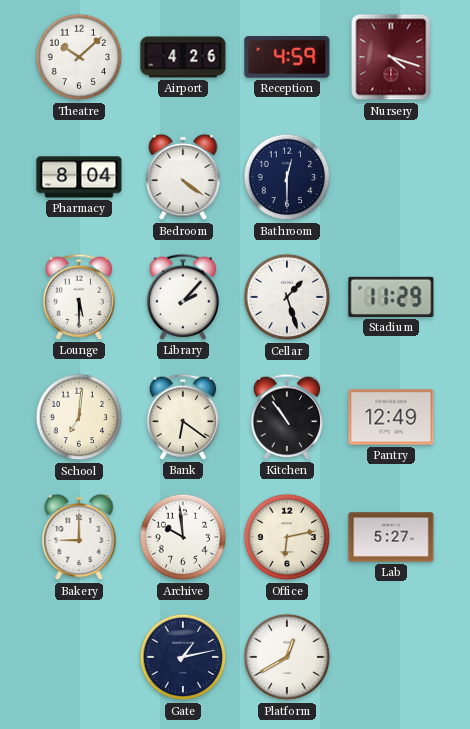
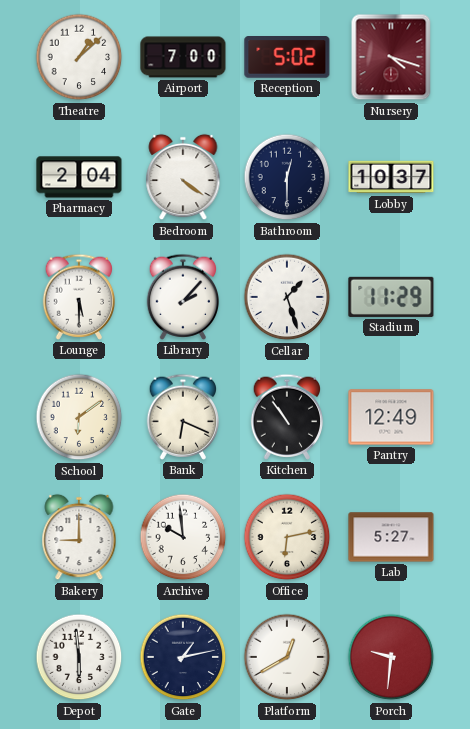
Theatre: 10:08 -> 1:08
Airport: 4:26 -> 7:00
Reception: 4:59 -> 5:02
Pharmacy: 8:04 -> 2:04
Lobby: none -> 10:37
School: 7:01 -> 6:09
Bank: 6:21 -> 6:19
Depot: none -> 5:59
Porch: none -> 9:31
